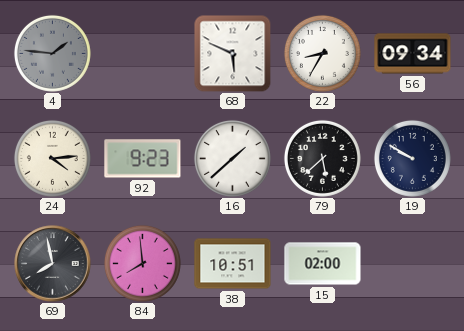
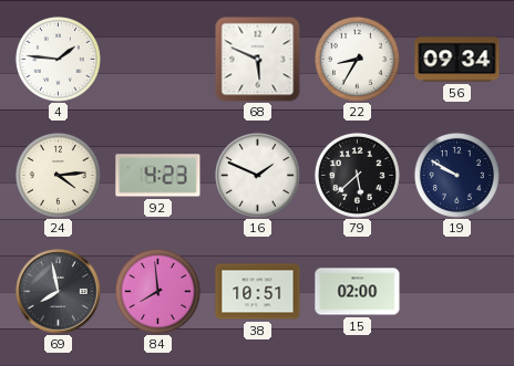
4 dial: grey -> white
92: 9:23 -> 4:23
16: 1:38 -> 1:49
